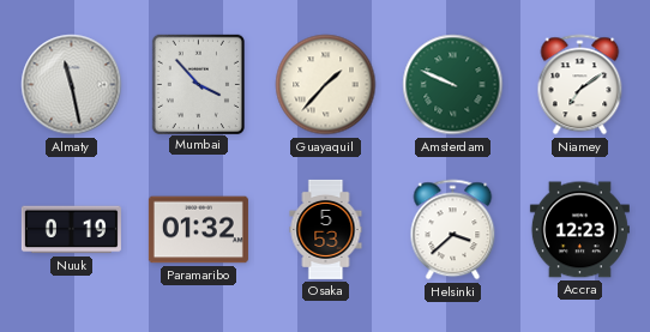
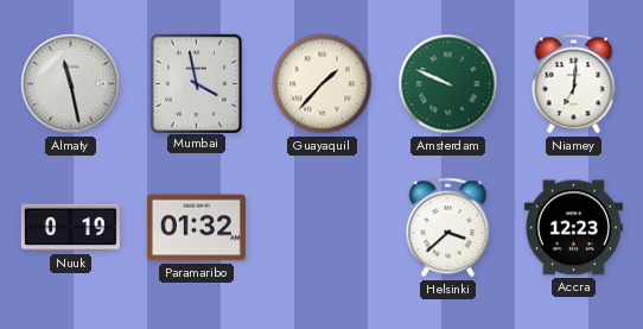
Mumbai: 3:53 -> 3:58
Niamey: 7:09 -> 7:01
Osaka: 5:53 -> none
